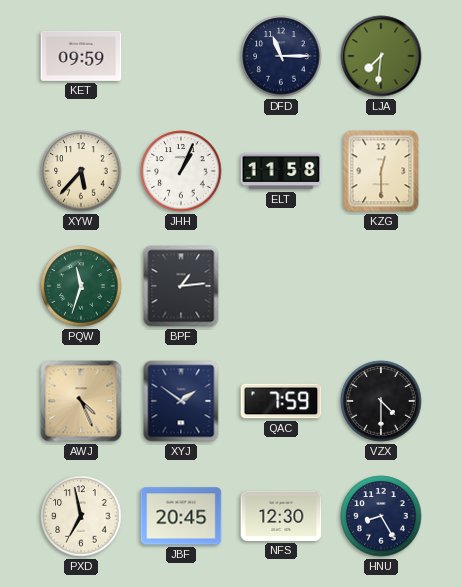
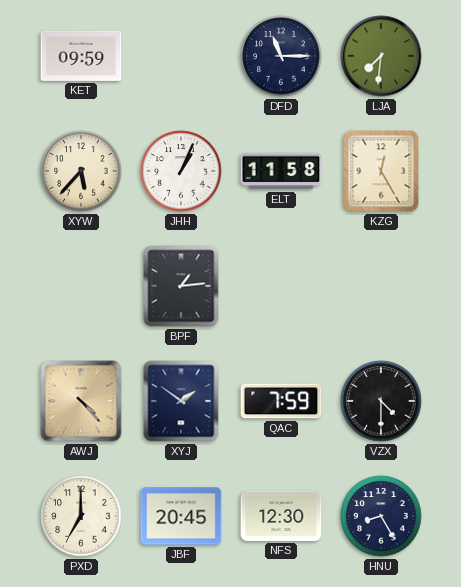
KZG: 12:30 -> 12:25
PQW: 11:33 -> none
AWJ: 4:26 -> 4:23
PXD: 6:58 -> 7:00
